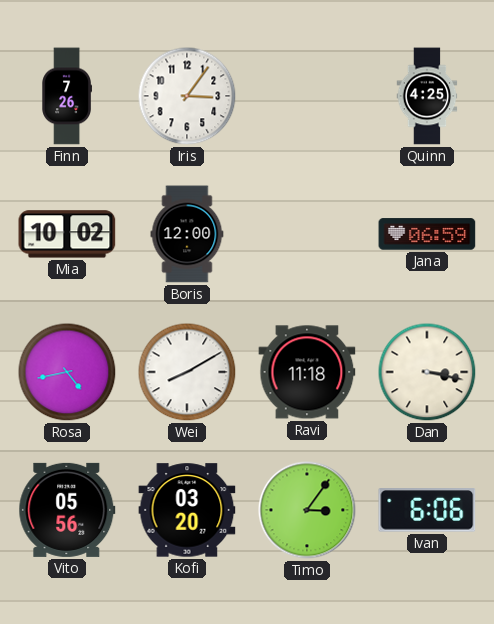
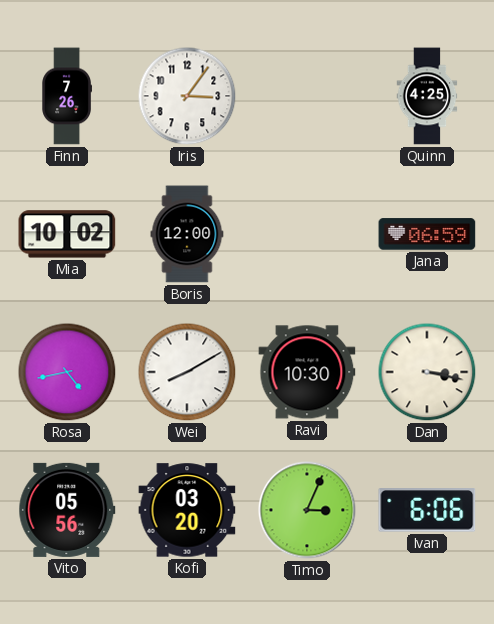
Ravi: 11:18 -> 10:30
Timo: 3:06 -> 3:04
